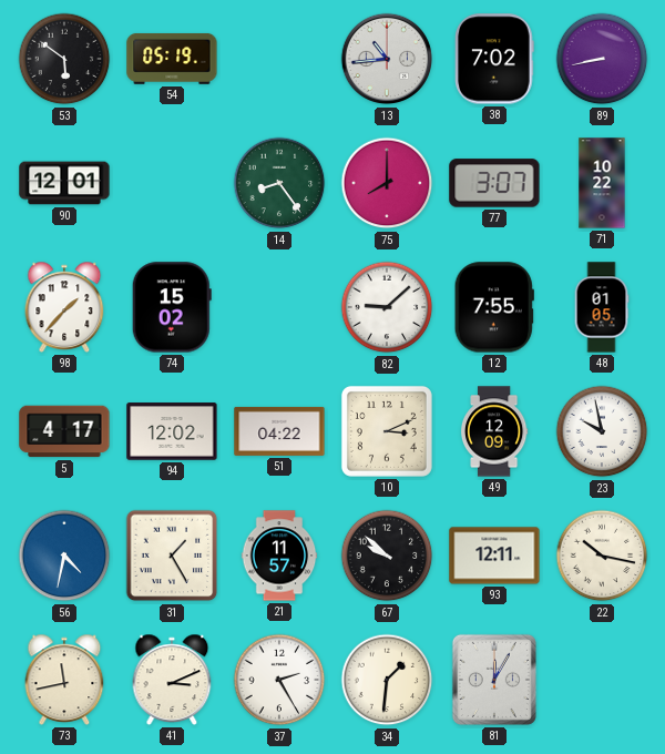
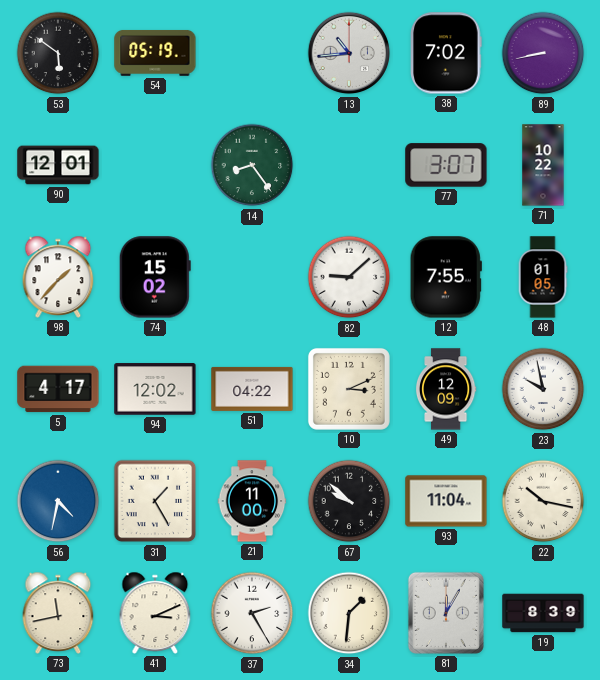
75: 8:00 -> none
21: 11:57 -> 11:00
93: 12:11 -> 11:04
19: none -> 8:39
